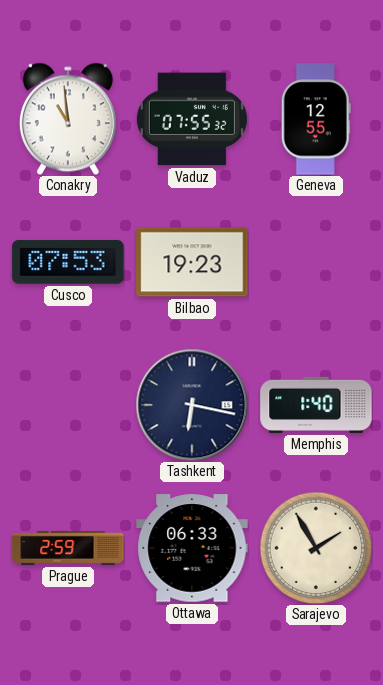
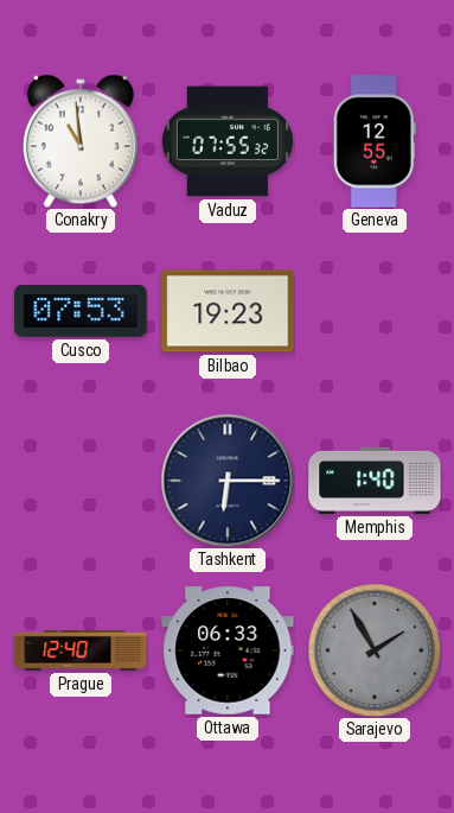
Tashkent: 6:17 -> 6:15
Prague: 2:59 -> 12:40
Sarajevo dial: cream -> grey
